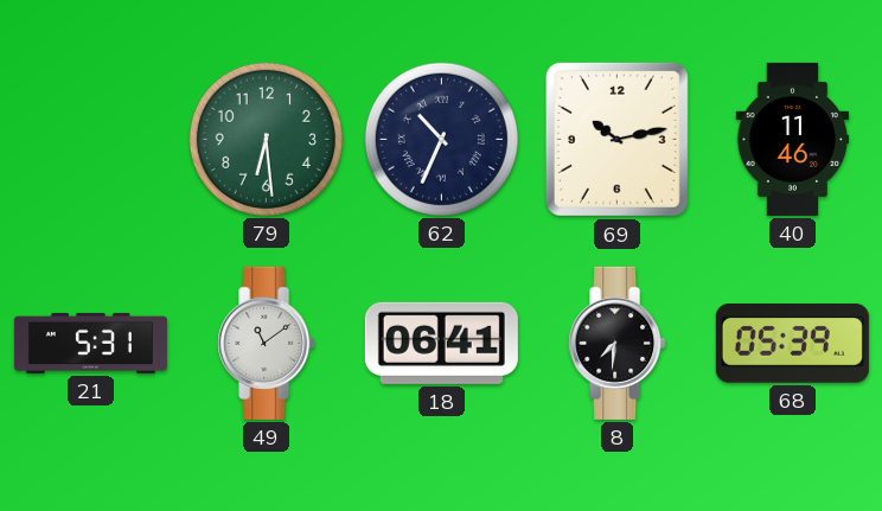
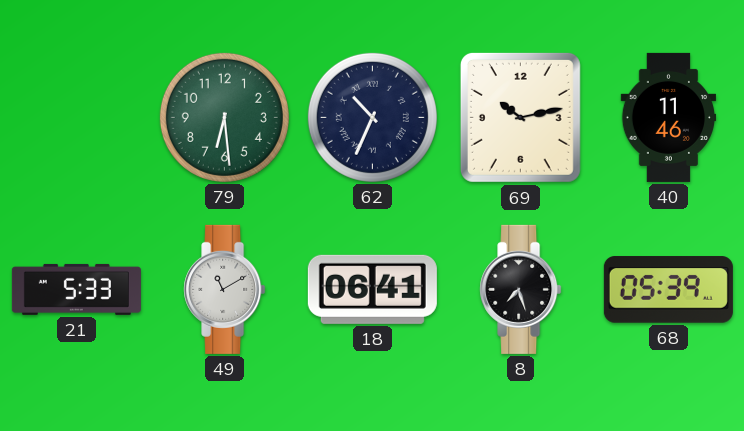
21: 5:31 -> 5:33
49: 11:09 -> 11:10
8: 7:31 -> 7:27
